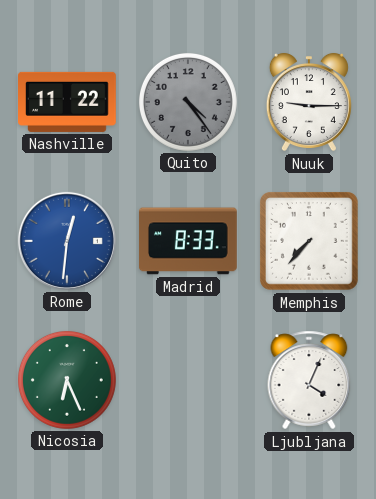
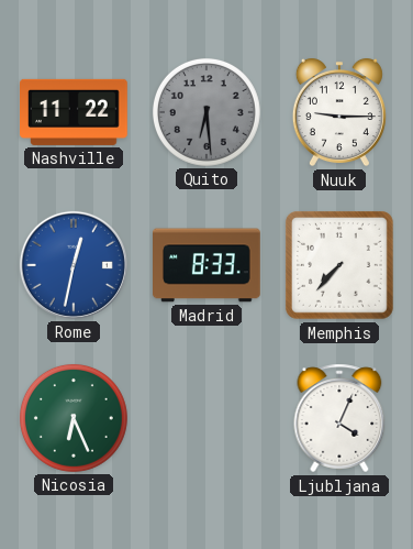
Quito: 4:24 -> 6:29
Rome: 12:31 -> 12:32
